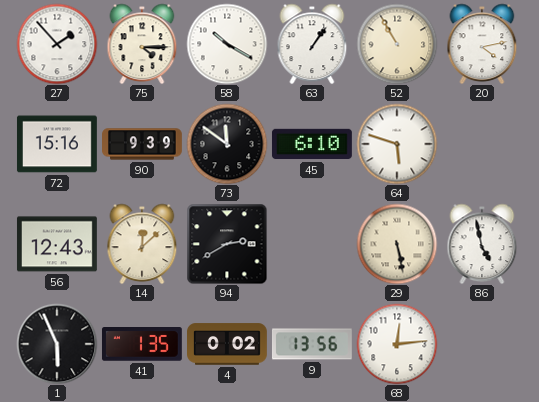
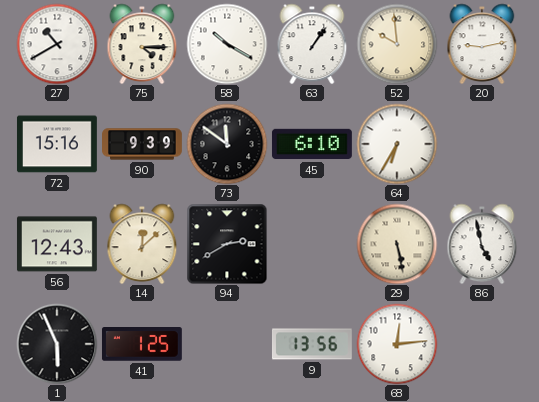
27: 1:53 -> 10:40
52: 10:55 -> 9:59
20: 4:13 -> 9:13
64: 5:48 -> 6:35
41: 1:35 -> 1:25
4: 0:02 -> none
